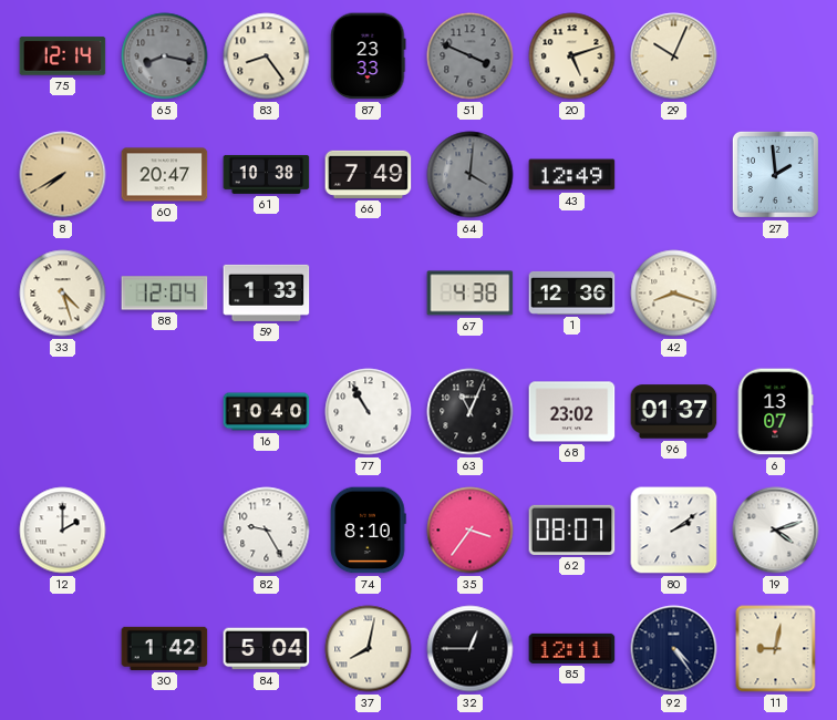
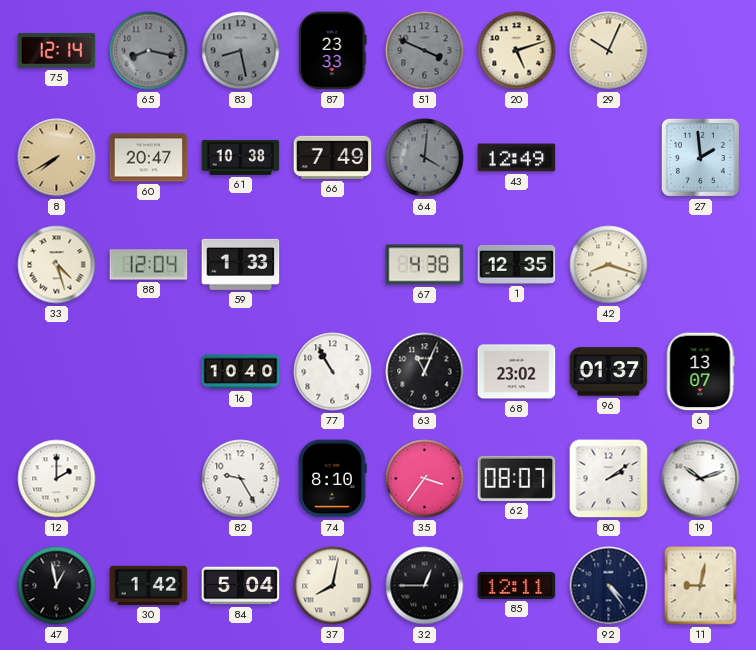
83: 8:24 -> 8:28
83 dial: cream -> grey
1: 12:36 -> 12:35
19: 4:12 -> 10:12
47: none -> 12:58
